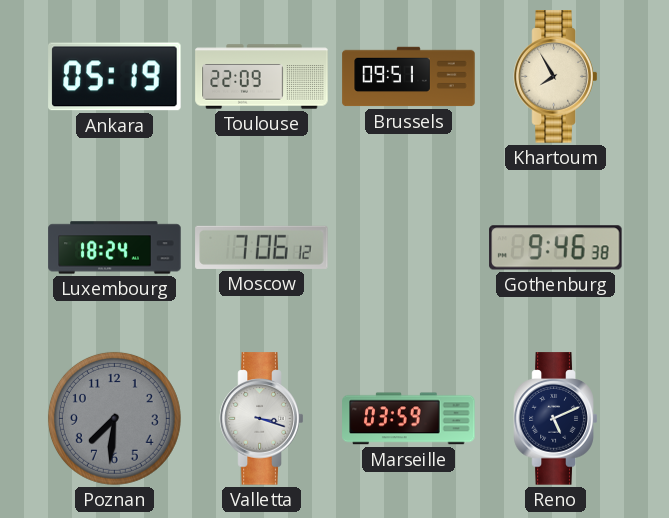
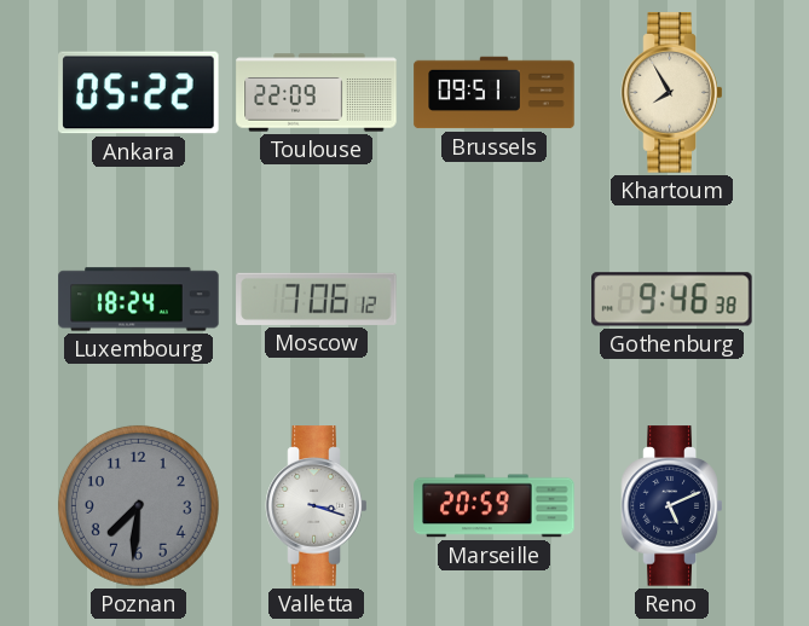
Ankara: 05:19 -> 05:22
Marseille: 03:59 -> 20:59
